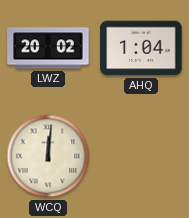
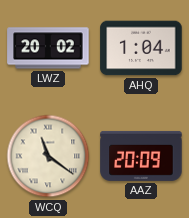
WCQ: 12:01 -> 11:21
AAZ: none -> 20:09
